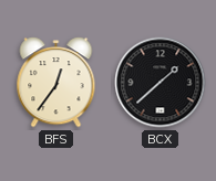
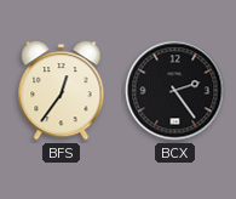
BCX: 1:38 -> 2:24
